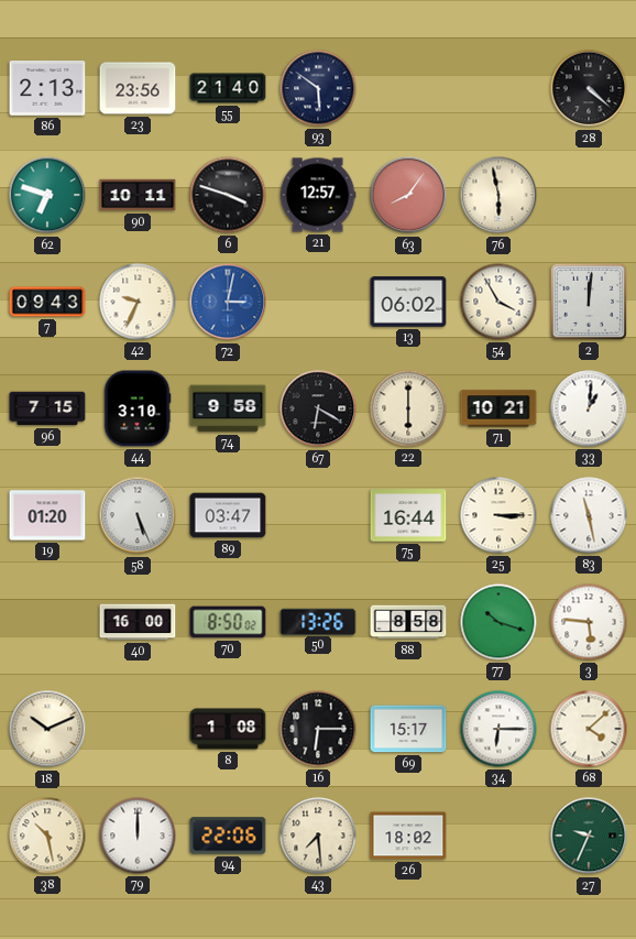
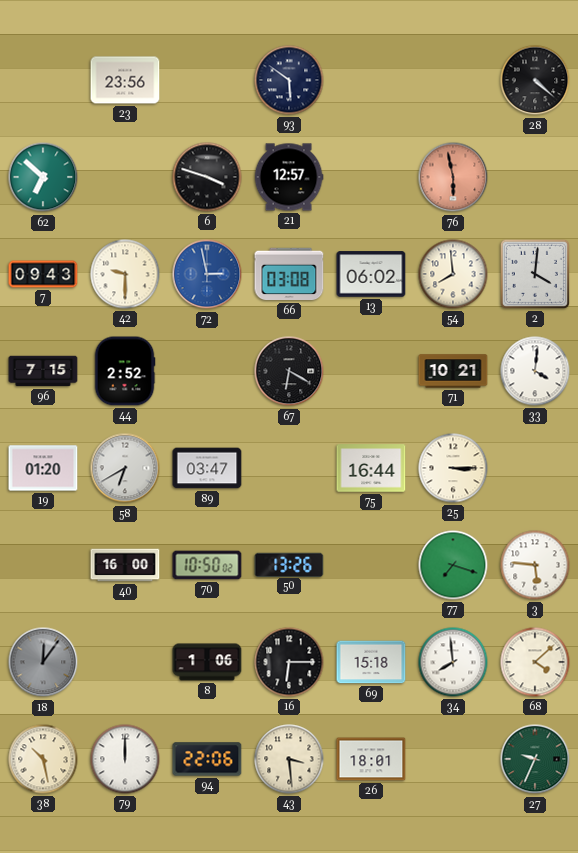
86: 2:13 -> none
55: 21:40 -> none
62: 6:48 -> 6:52
90: 10:11 -> none
63: 8:06 -> none
76 dial: cream -> salmon
42: 9:34 -> 9:30
72: 3:02 -> 2:58
66: none -> 03:08
54: 3:55 -> 7:59
2: 12:01 -> 4:01
44: 3:10 -> 2:52
74: 9:58 -> none
22: 6:00 -> none
33: 1:01 -> 4:01
58: 5:26 -> 6:40
83: 11:28 -> none
70: 8:50 -> 10:50
88: 8:58 -> none
77: 10:18 -> 7:18
18: 10:11 -> 12:06
18 dial: cream -> grey
8: 1:08 -> 1:06
69: 15:17 -> 15:18
34: 6:15 -> 7:59
43: 7:29 -> 3:29
26: 18:02 -> 18:01
